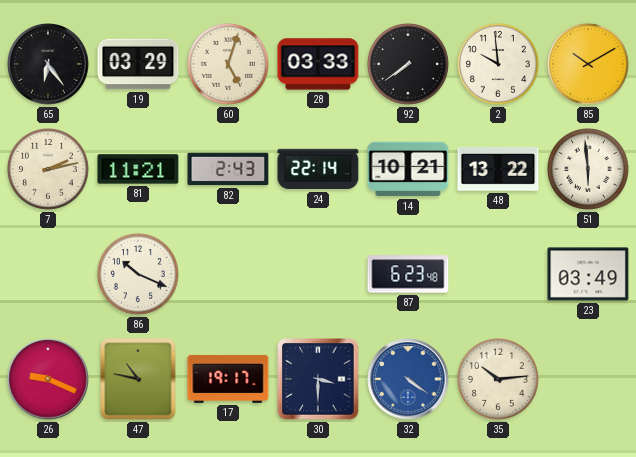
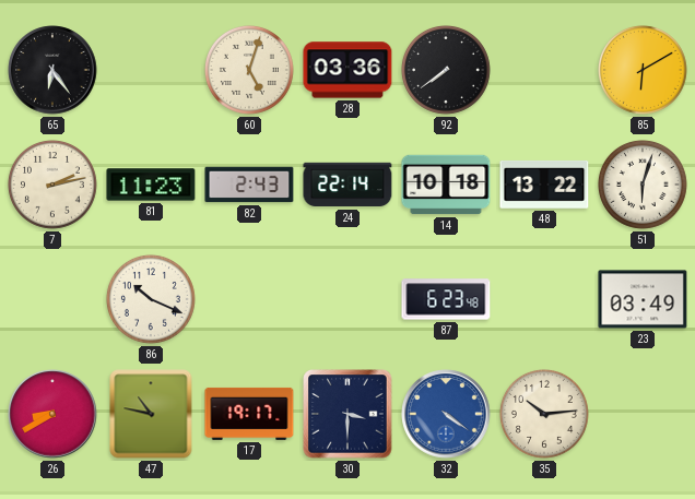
19: 03:29 -> none
28: 03:33 -> 03:36
2: 9:59 -> none
85: 10:10 -> 6:10
81: 11:21 -> 11:23
14: 10:21 -> 10:18
51: 5:59 -> 6:03
26: 9:19 -> 8:40
